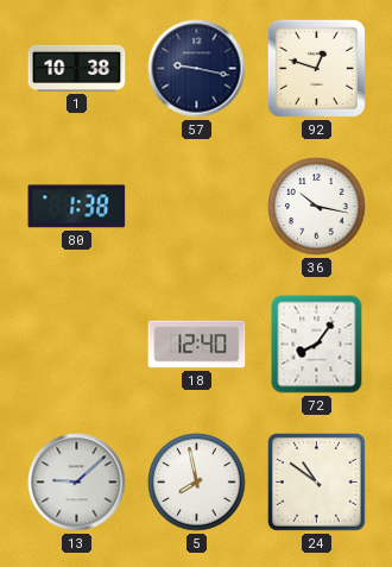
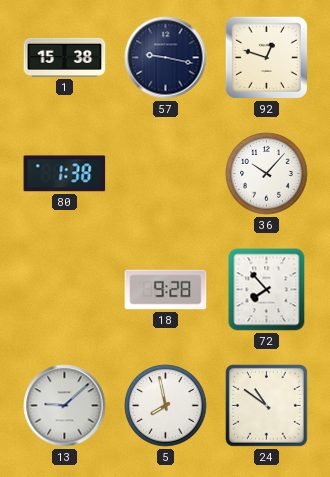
1: 10:38 -> 15:38
36: 10:17 -> 10:07
18: 12:40 -> 9:28
72: 8:06 -> 7:53
